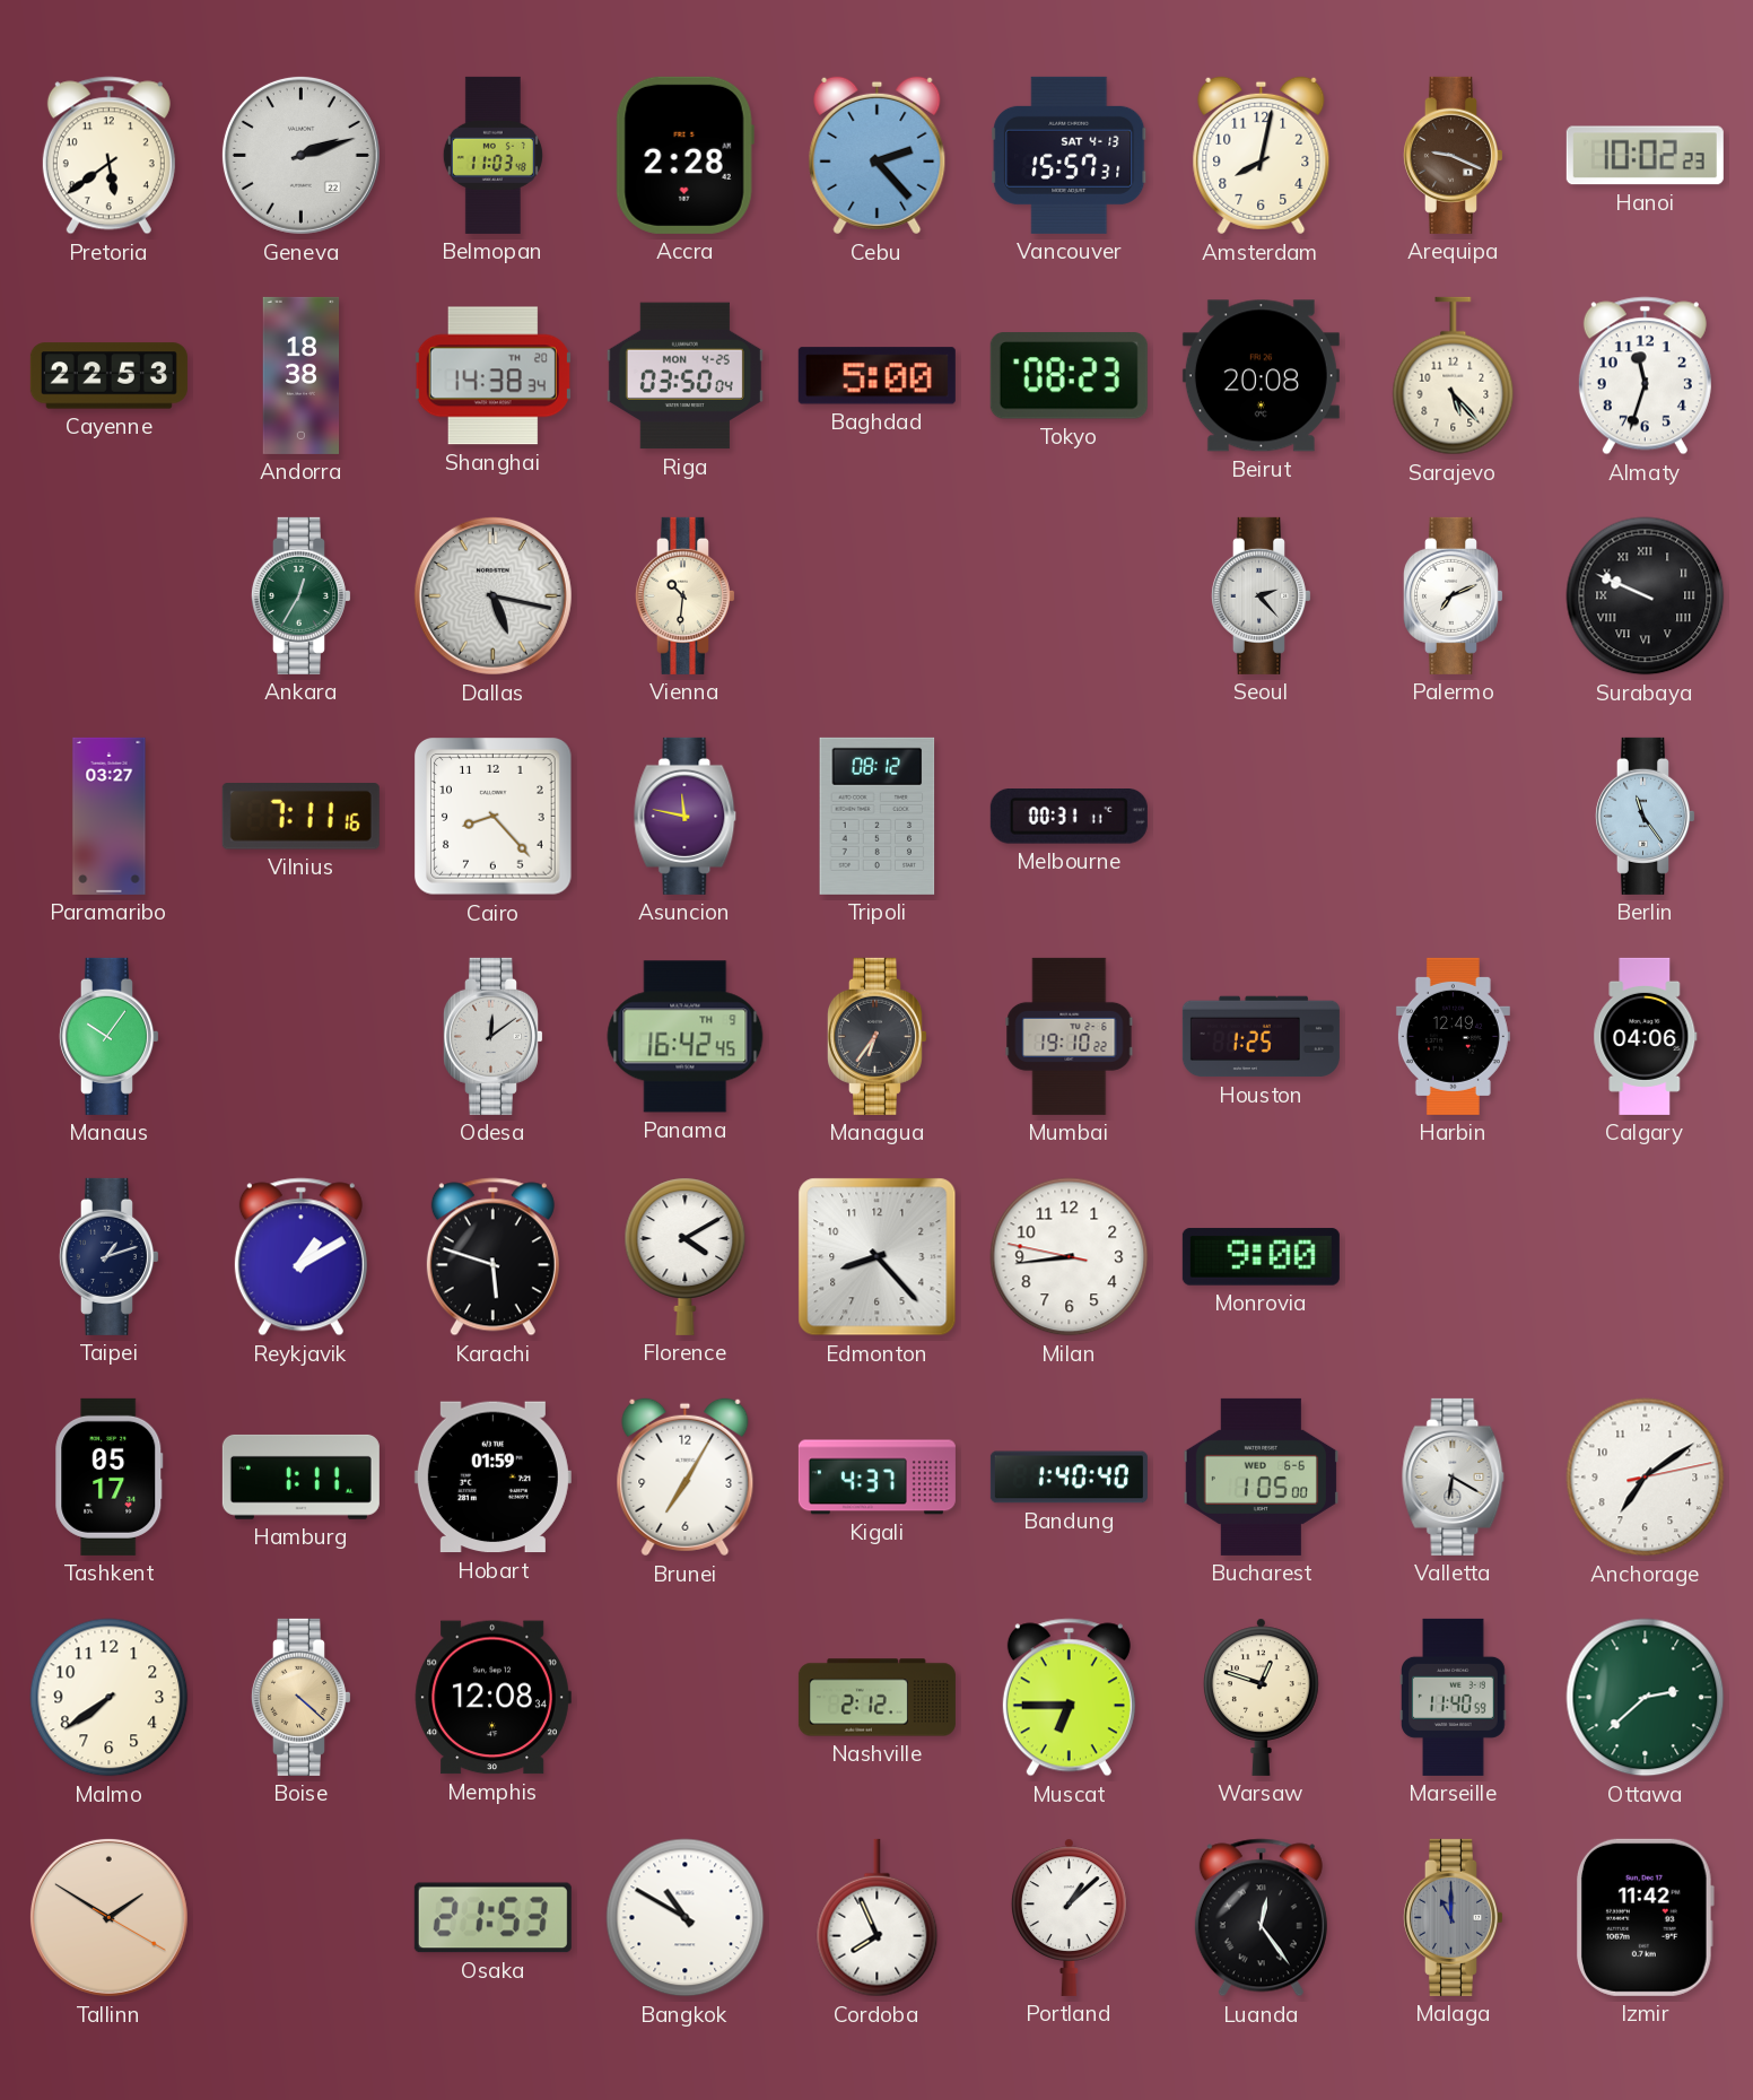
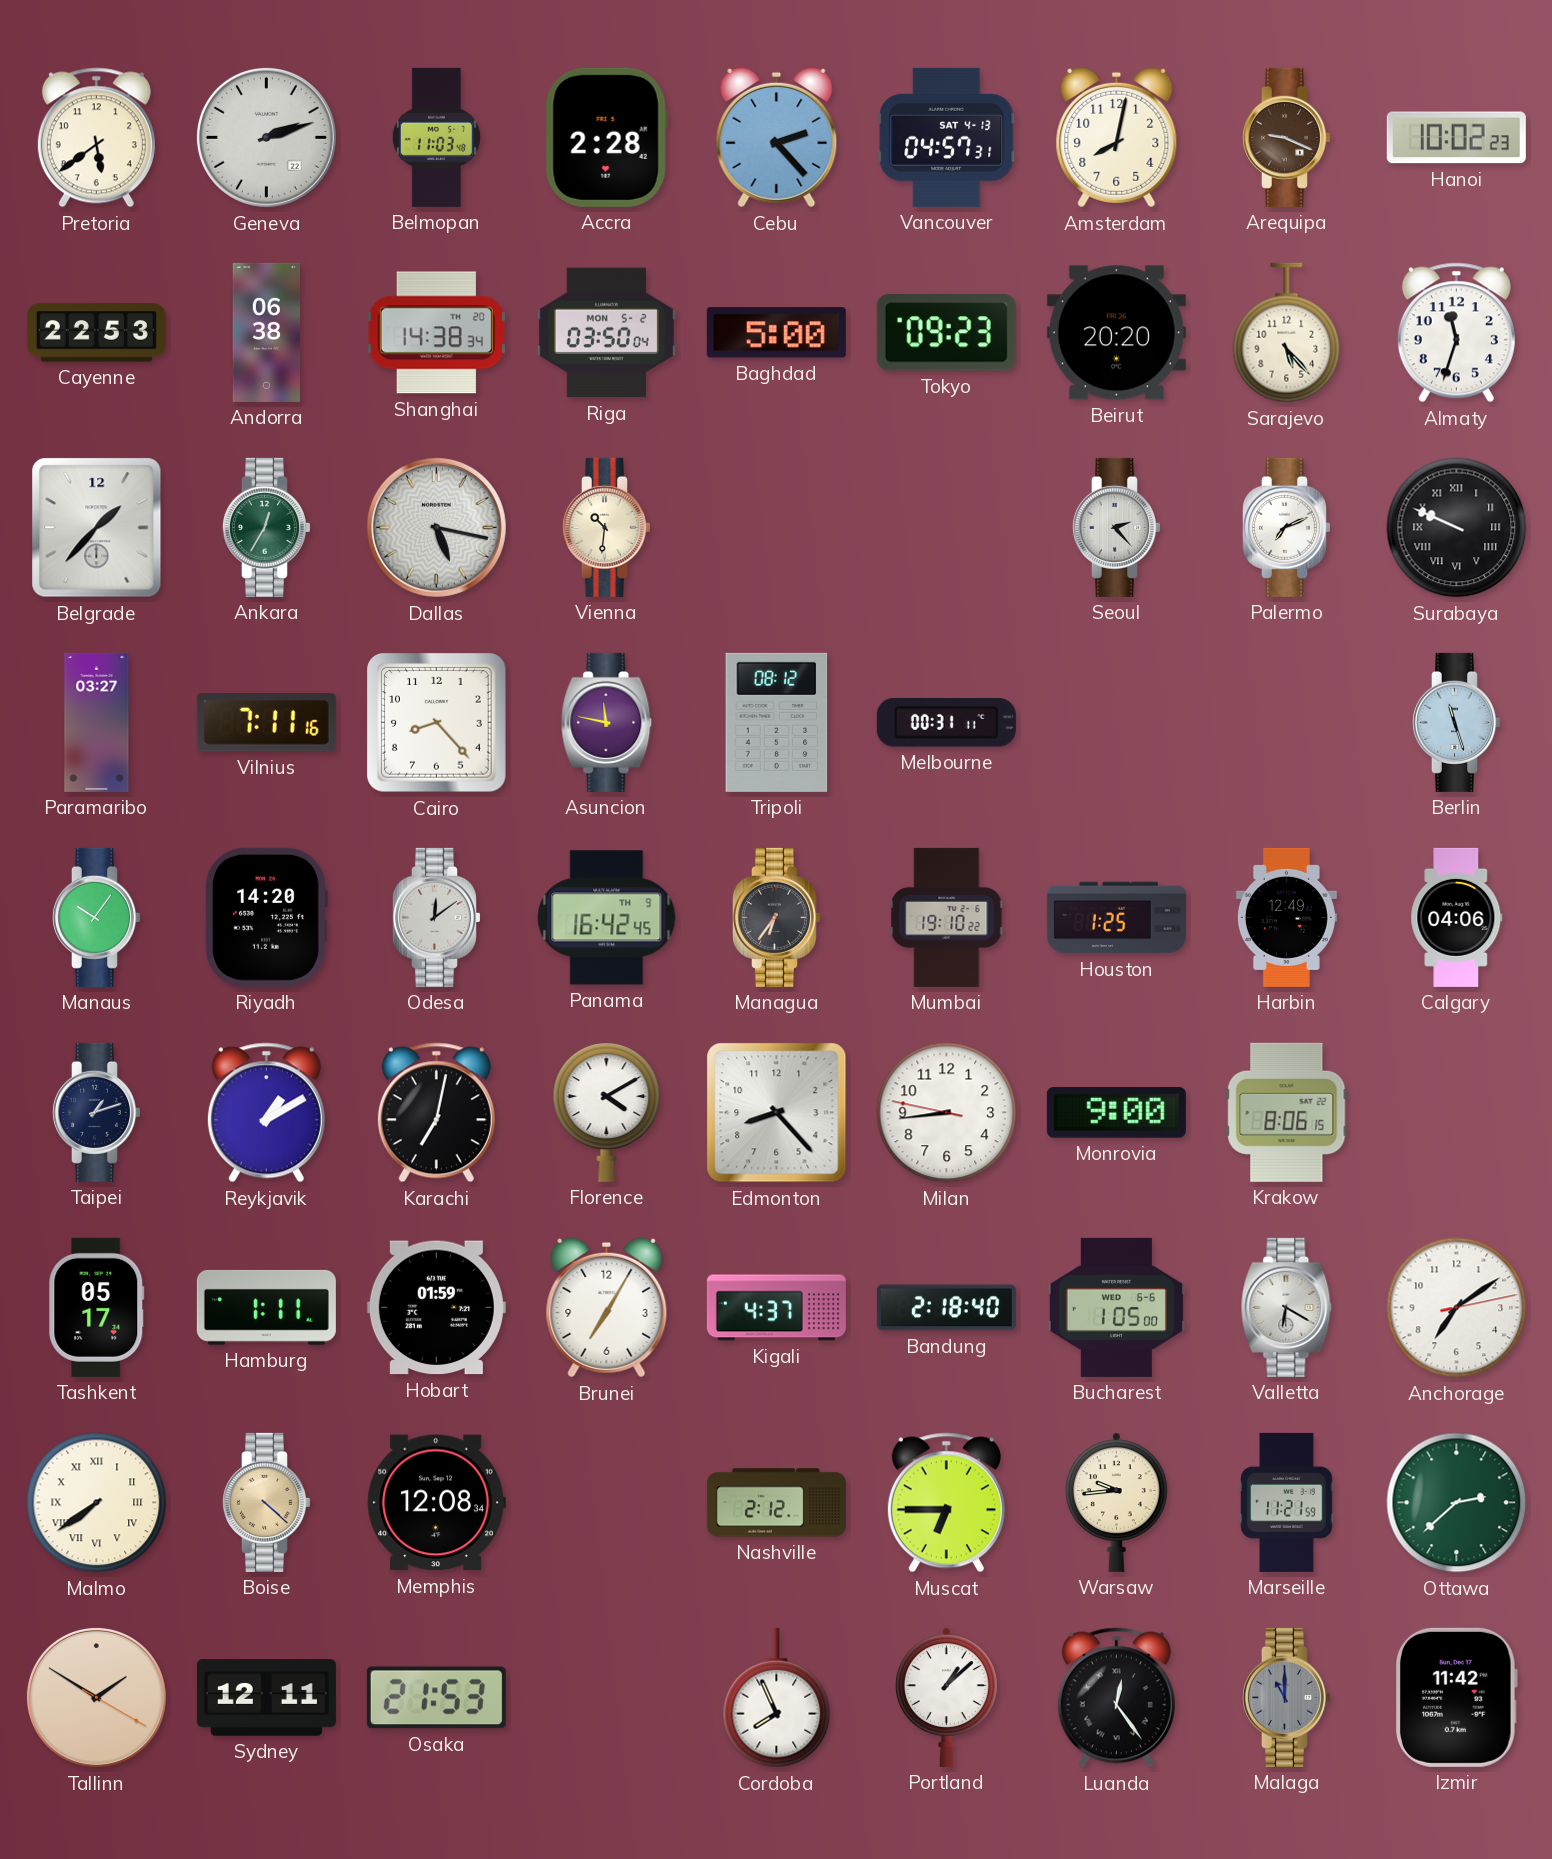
Vancouver: 15:57 -> 04:57
Andorra: 18:38 -> 06:38
Riga date: MON 4-25 -> MON 5-2
Tokyo: 08:23 -> 09:23
Beirut: 20:08 -> 20:20
Belgrade: none -> 1:37
Berlin: 11:24 -> 11:27
Riyadh: none -> 14:20
Karachi: 5:48 -> 7:02
Krakow: none -> 8:06
Bandung: 1:40 -> 2:18
Malmo numerals: Arabic -> Roman
Warsaw: 12:48 -> 9:44
Marseille: 11:40 -> 11:21
Sydney: none -> 12:11
Bangkok: 10:50 -> none
